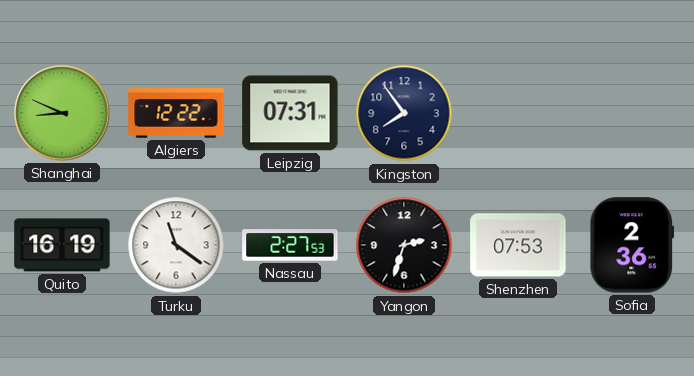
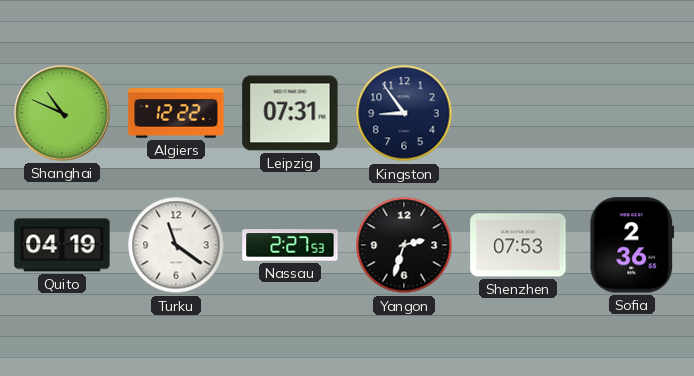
Shanghai: 8:49 -> 10:49
Kingston: 7:54 -> 8:54
Quito: 16:19 -> 04:19
